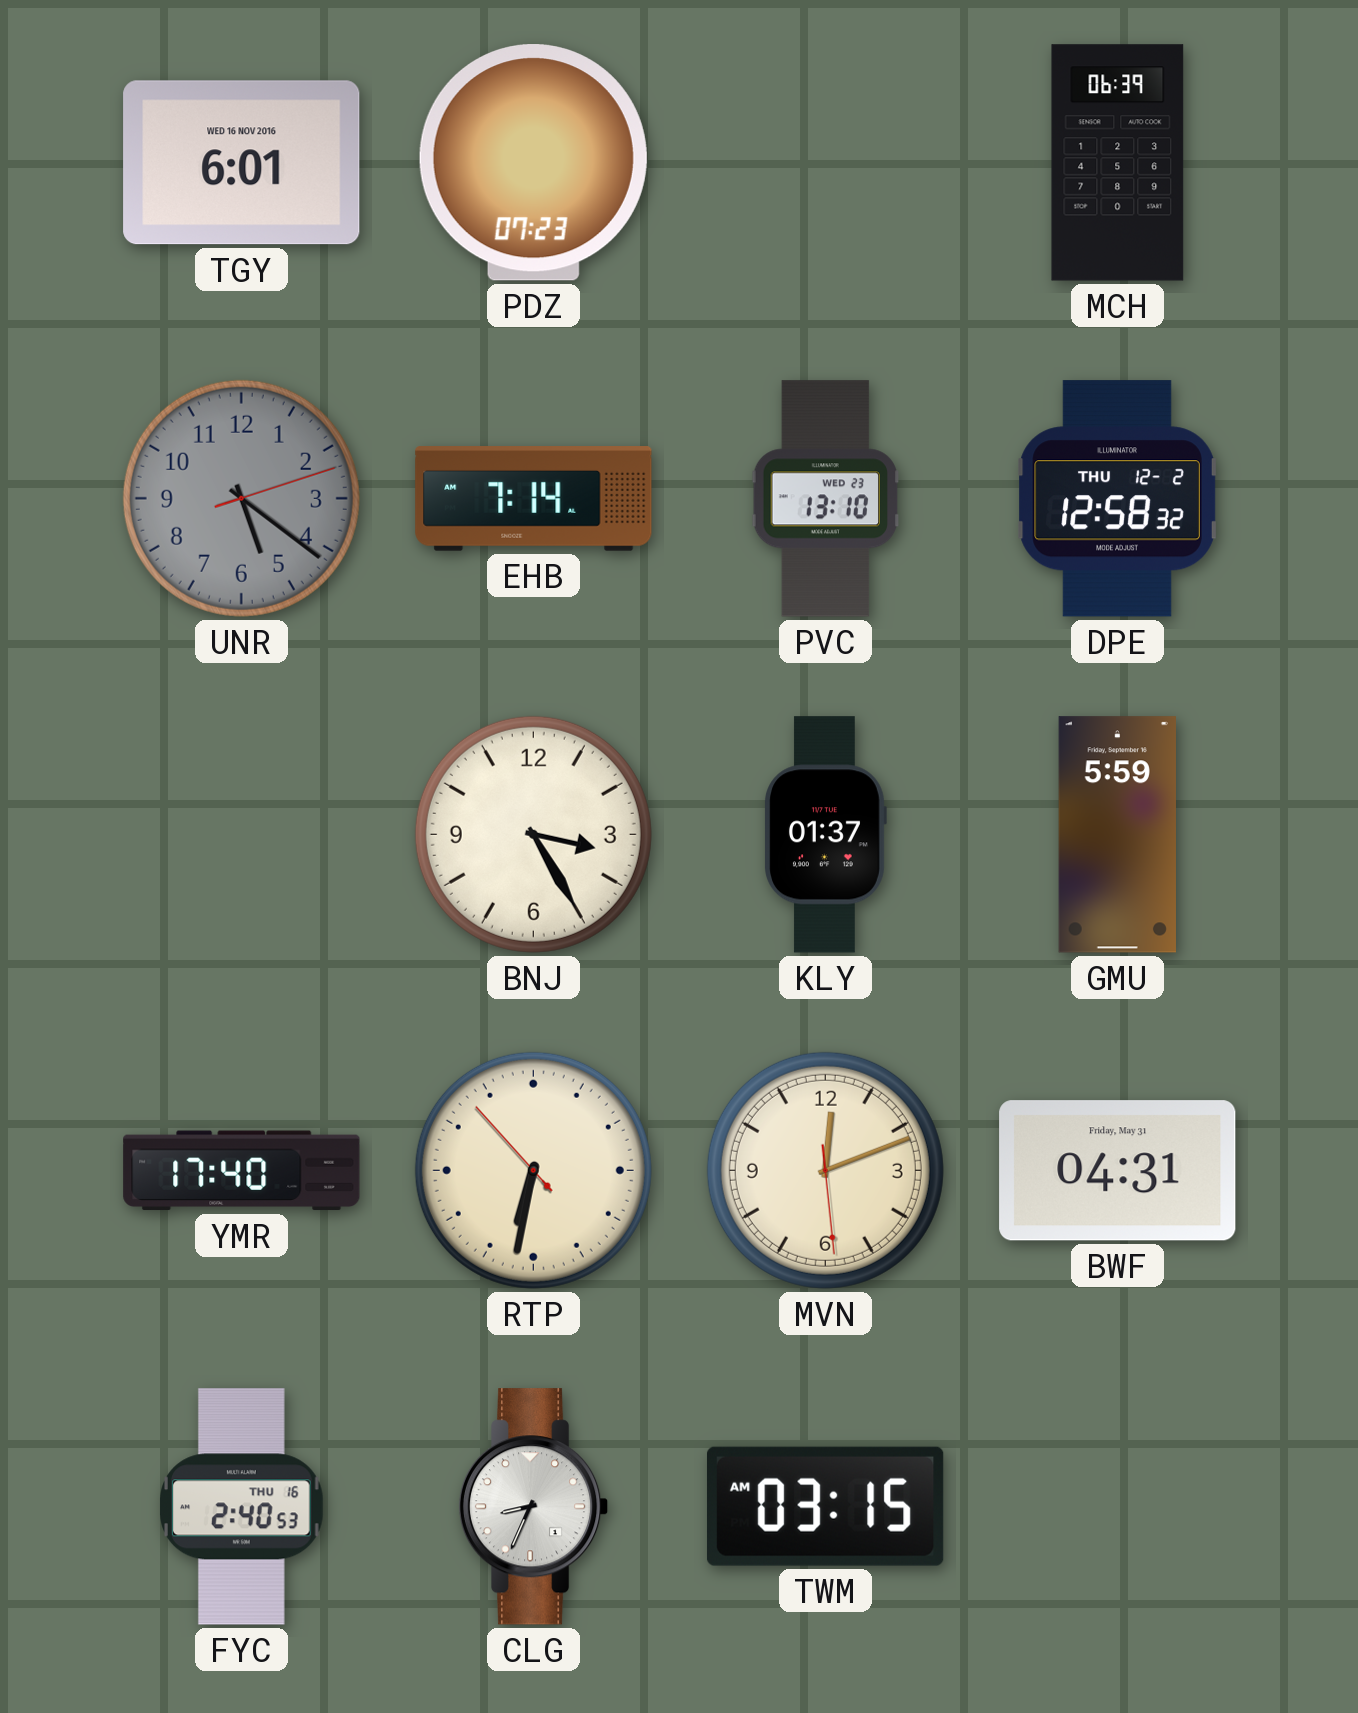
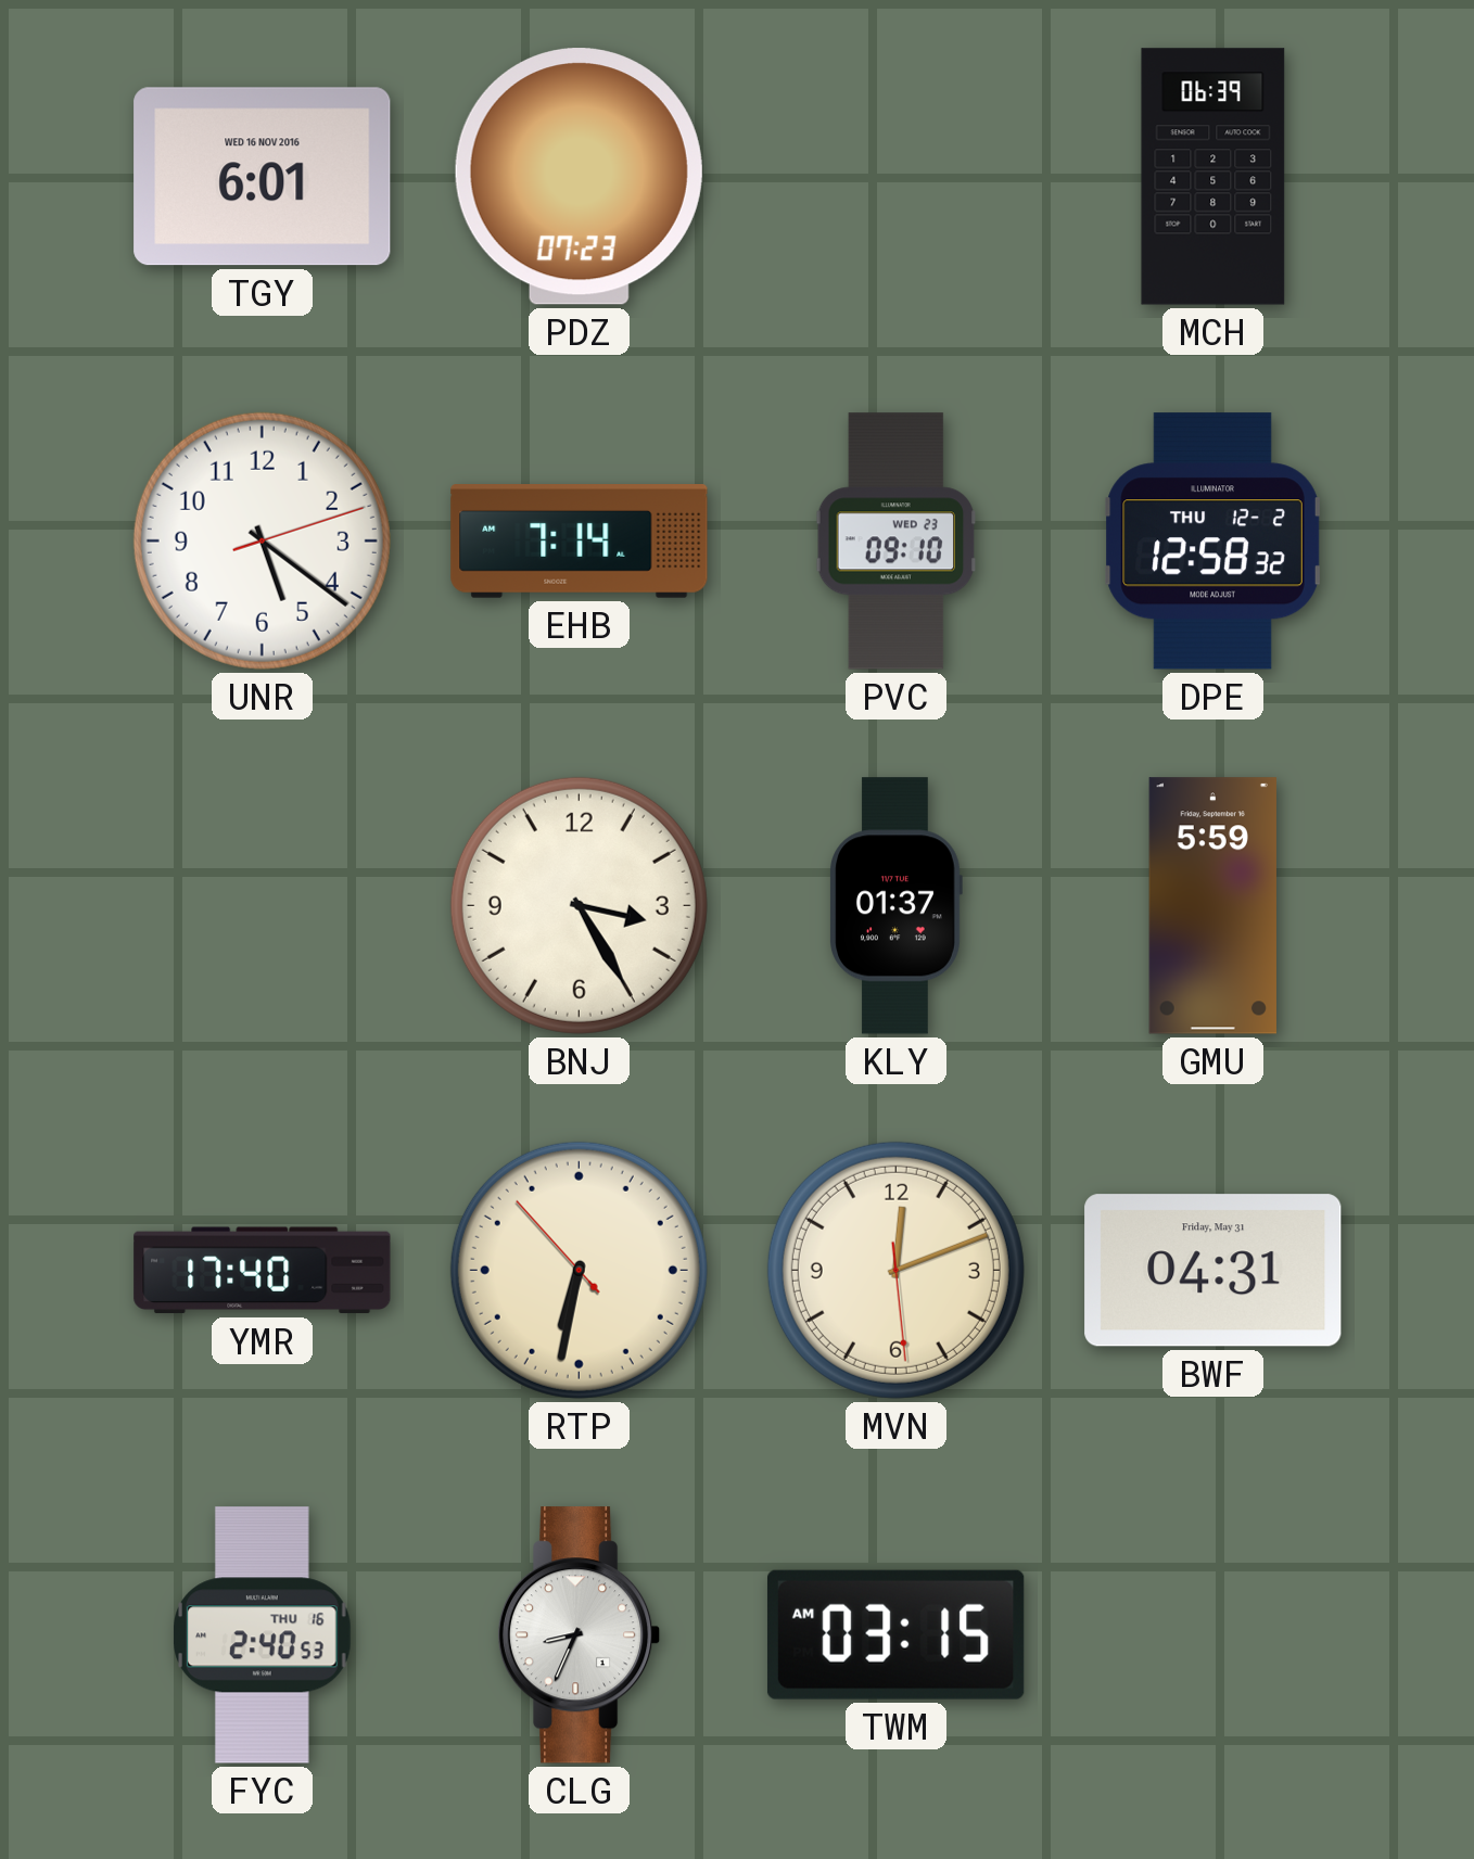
UNR dial: grey -> white
PVC: 13:10 -> 09:10
